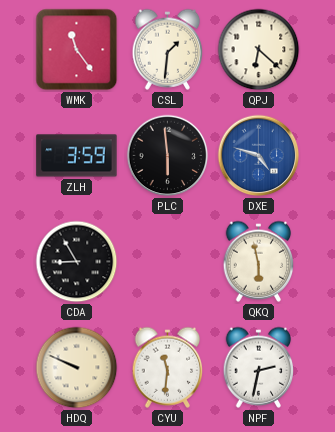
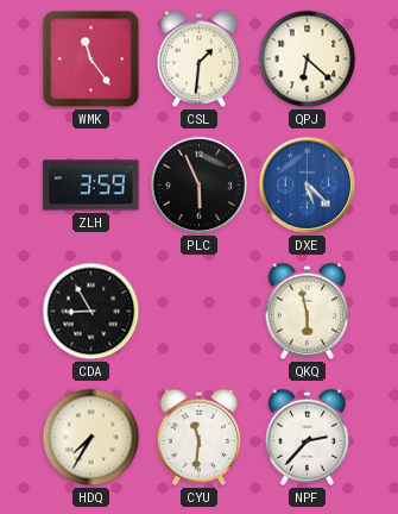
PLC: 5:59 -> 5:56
DXE: 4:48 -> 5:22
HDQ: 9:49 -> 7:35
NPF: 2:32 -> 2:37
